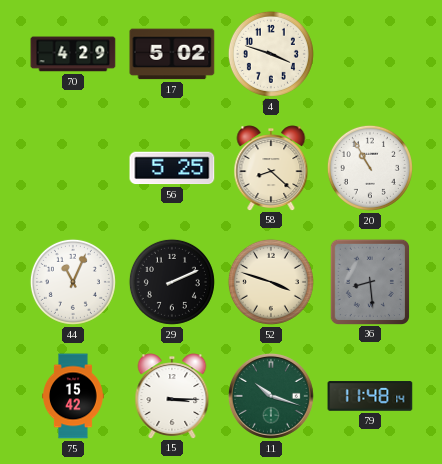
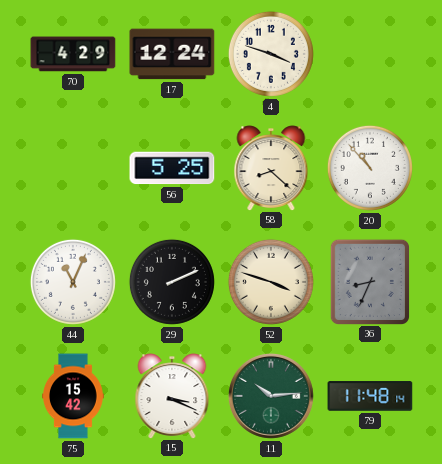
17: 5:02 -> 12:24
20: 10:55 -> 10:53
36: 8:29 -> 8:34
15: 3:15 -> 3:19
11: 10:18 -> 10:14
